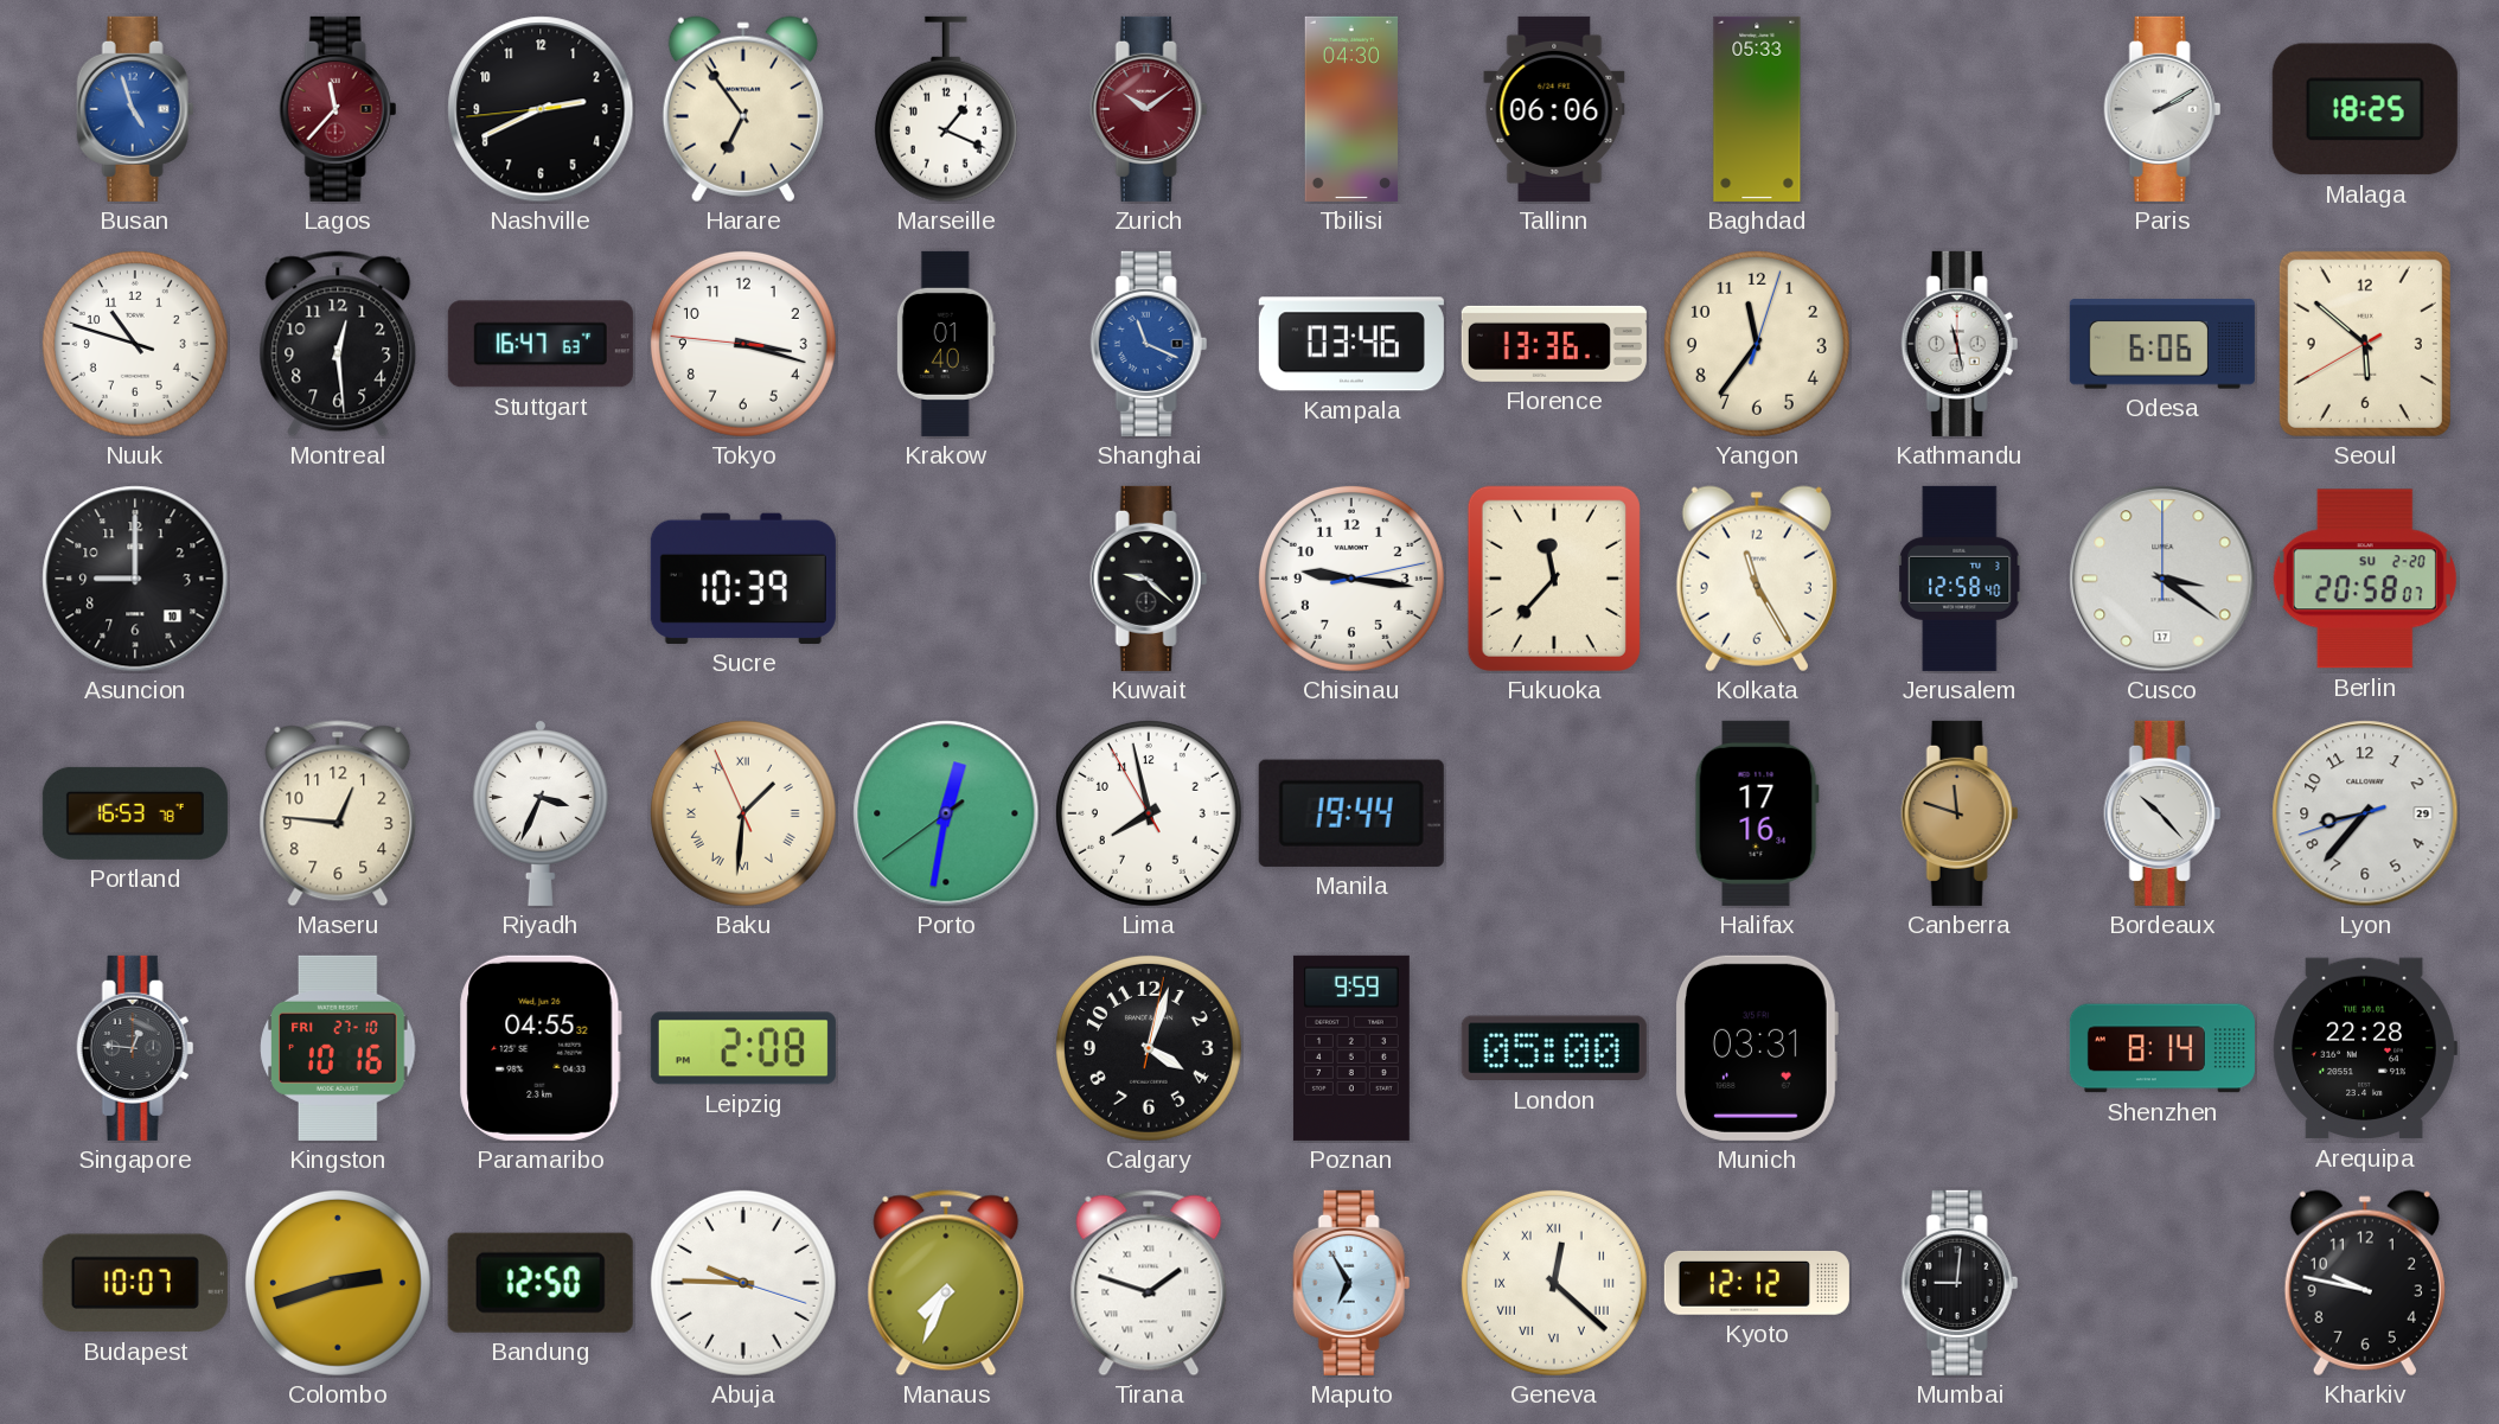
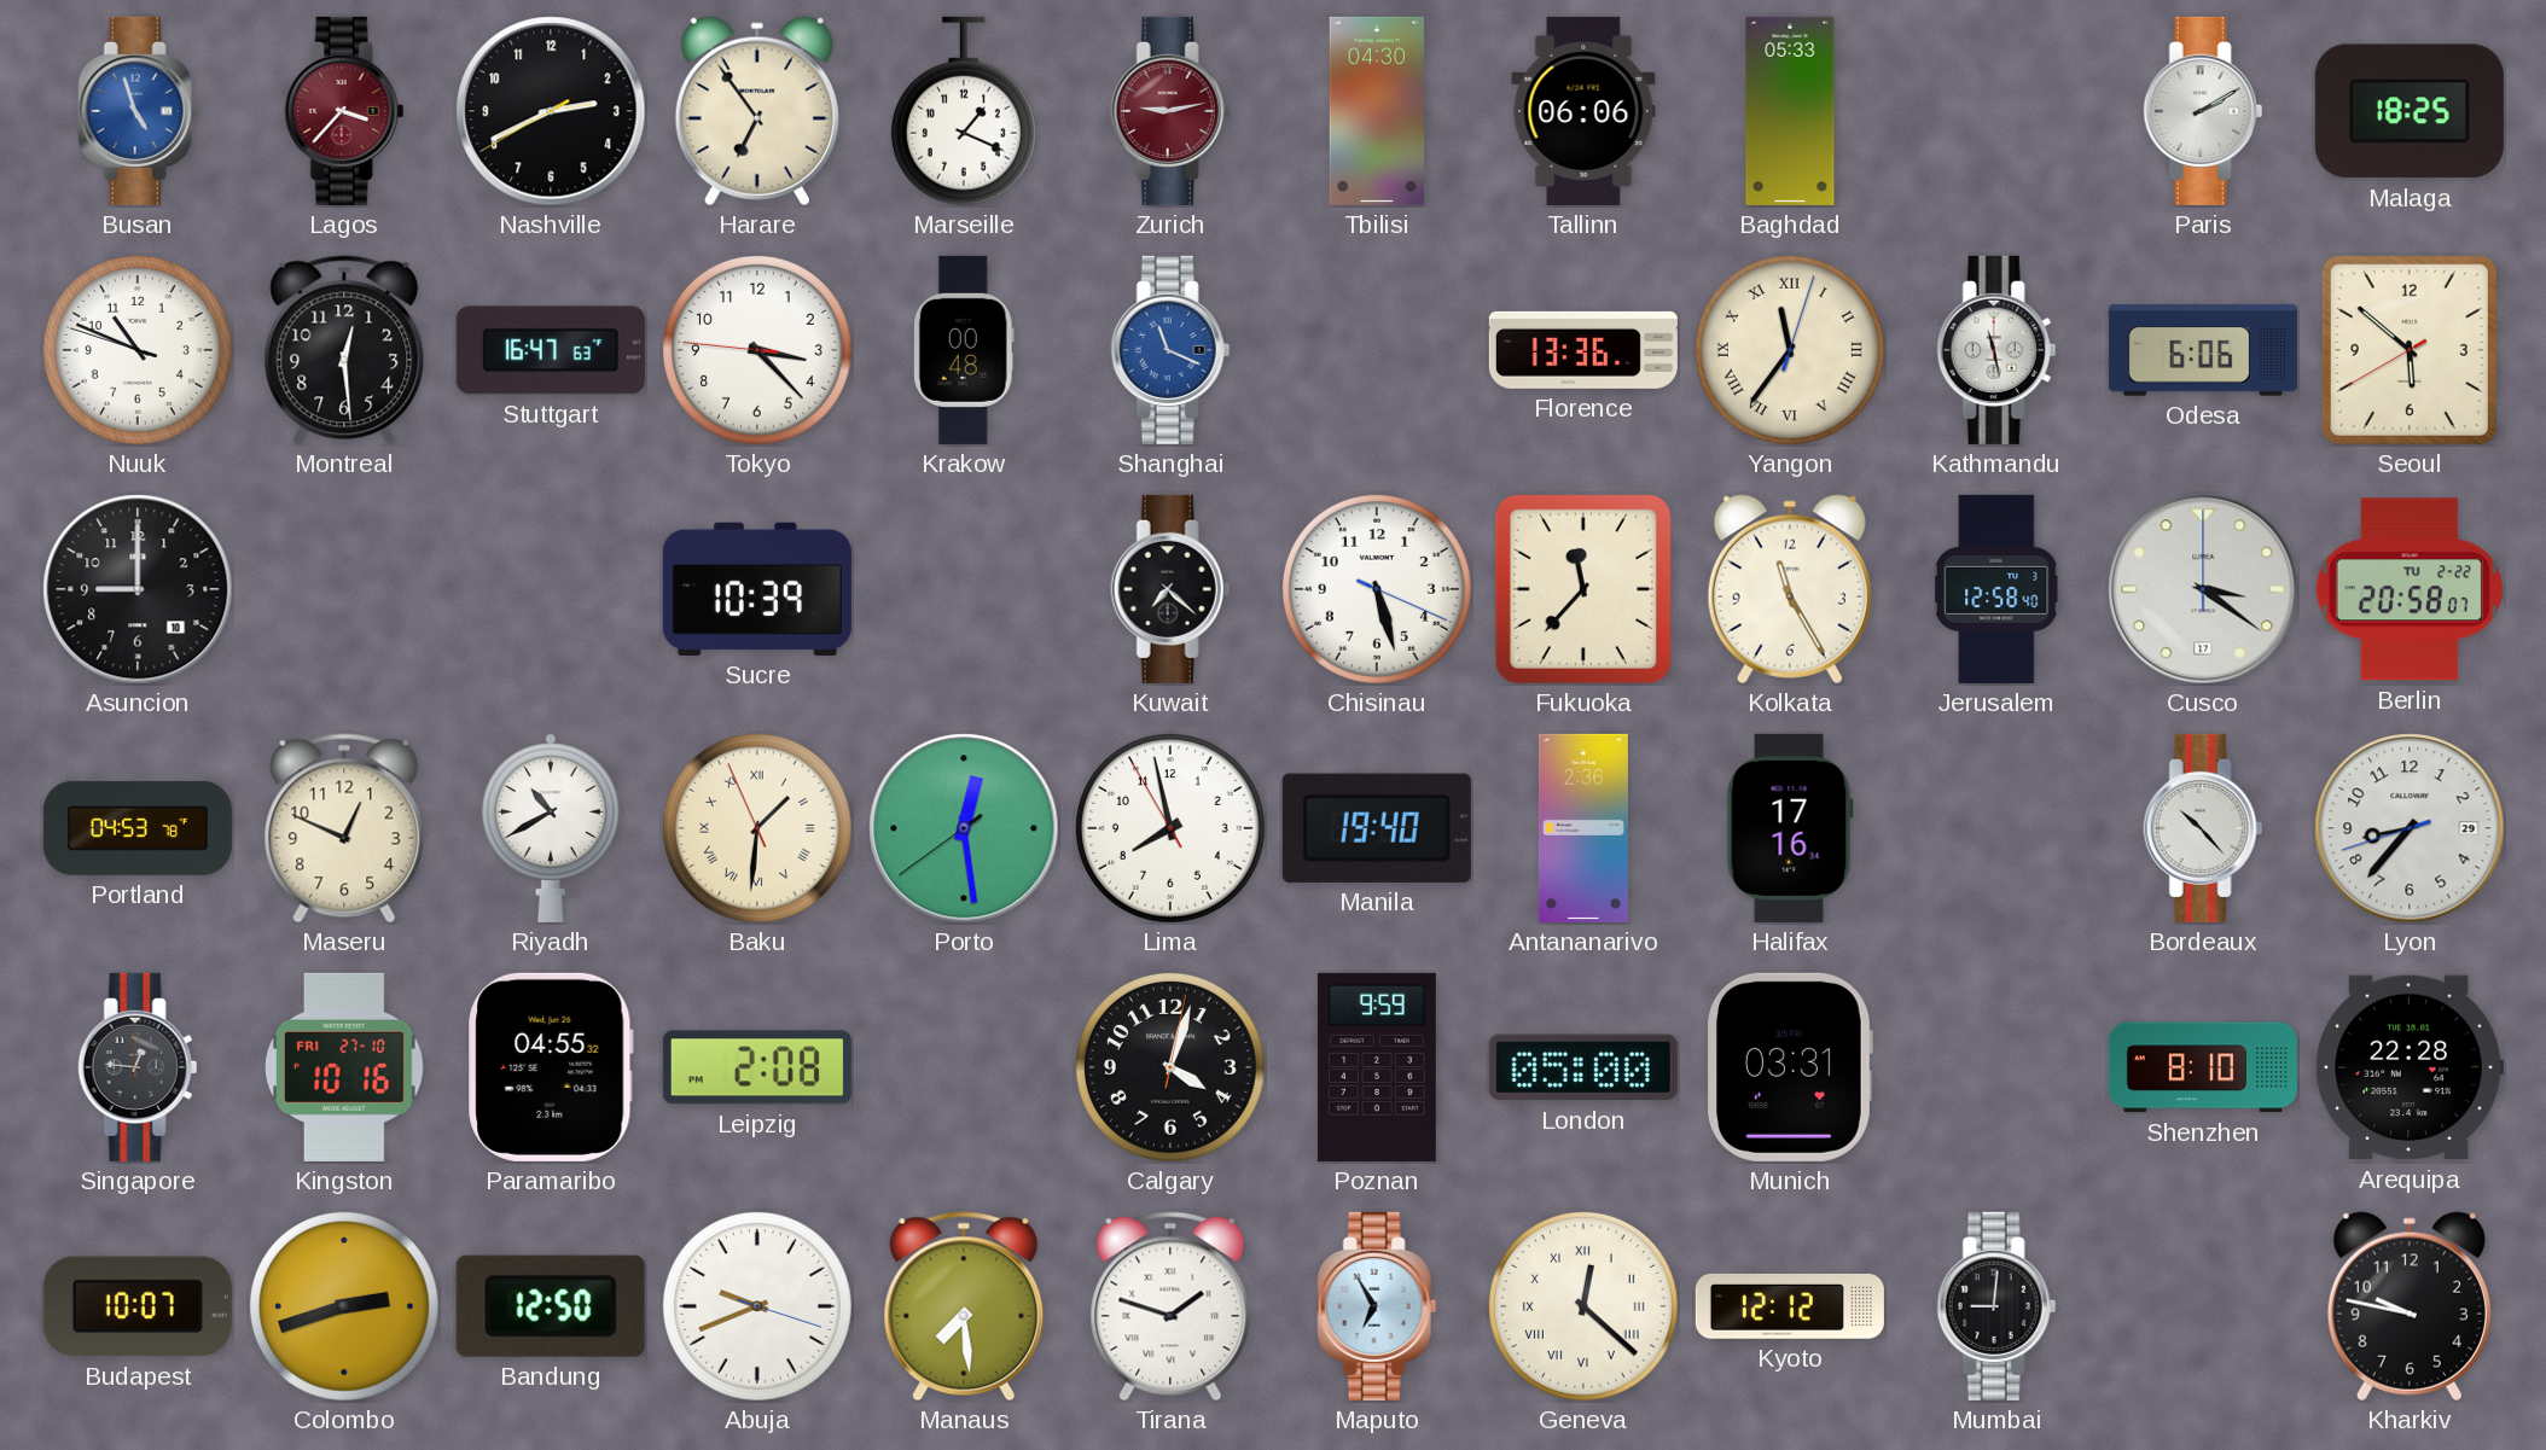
Lagos: 11:37 -> 3:37
Nashville: 2:40:44 -> 2:40:40
Zurich: 10:09 -> 9:13
Nuuk: 10:47 -> 10:48
Tokyo: 3:17 -> 3:22
Krakow: 01:40 -> 00:48
Kampala: 03:46 -> none
Yangon numerals: Arabic -> Roman
Kuwait: 9:22 -> 7:22
Chisinau: 9:16 -> 5:27
Berlin date: SU 2-20 -> TU 2-22
Portland: 16:53 -> 04:53
Maseru: 12:46 -> 12:49
Riyadh: 3:34 -> 10:40
Porto: 12:31 -> 12:28
Manila: 19:44 -> 19:40
Antananarivo: none -> 2:36
Canberra: 11:48 -> none
Shenzhen: 8:14 -> 8:10
Abuja: 9:45 -> 9:41
Manaus: 7:34 -> 7:29
